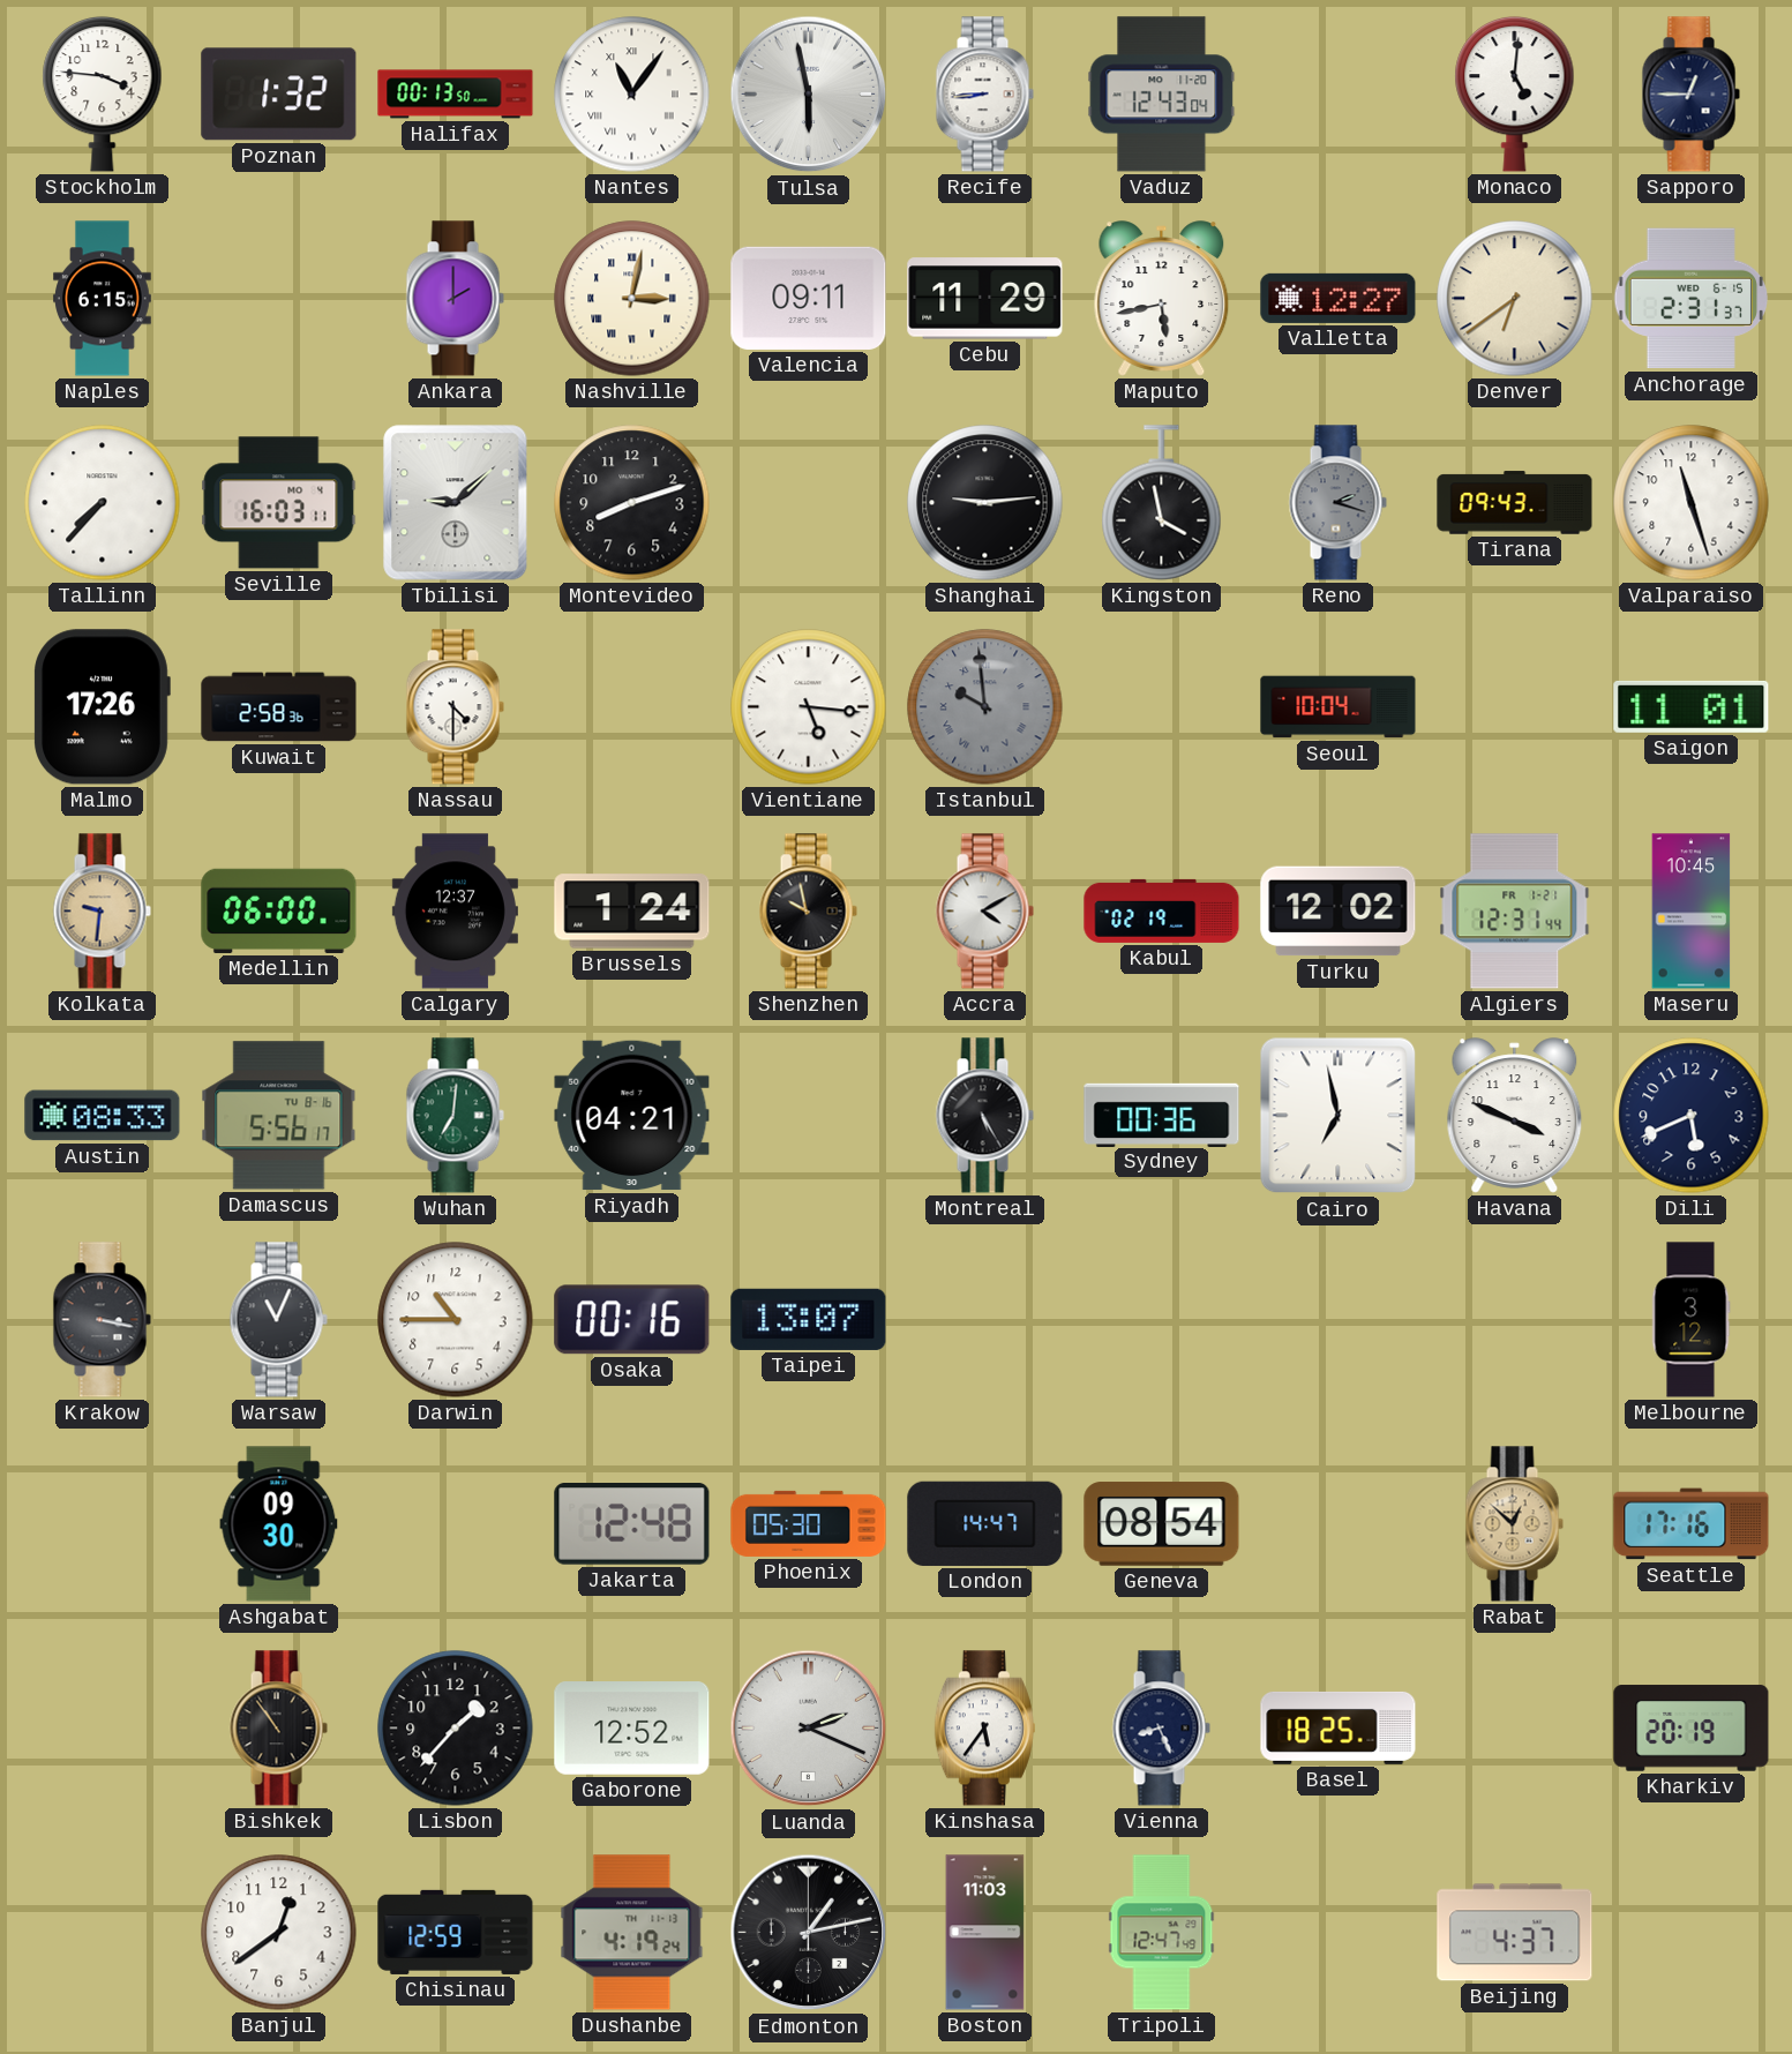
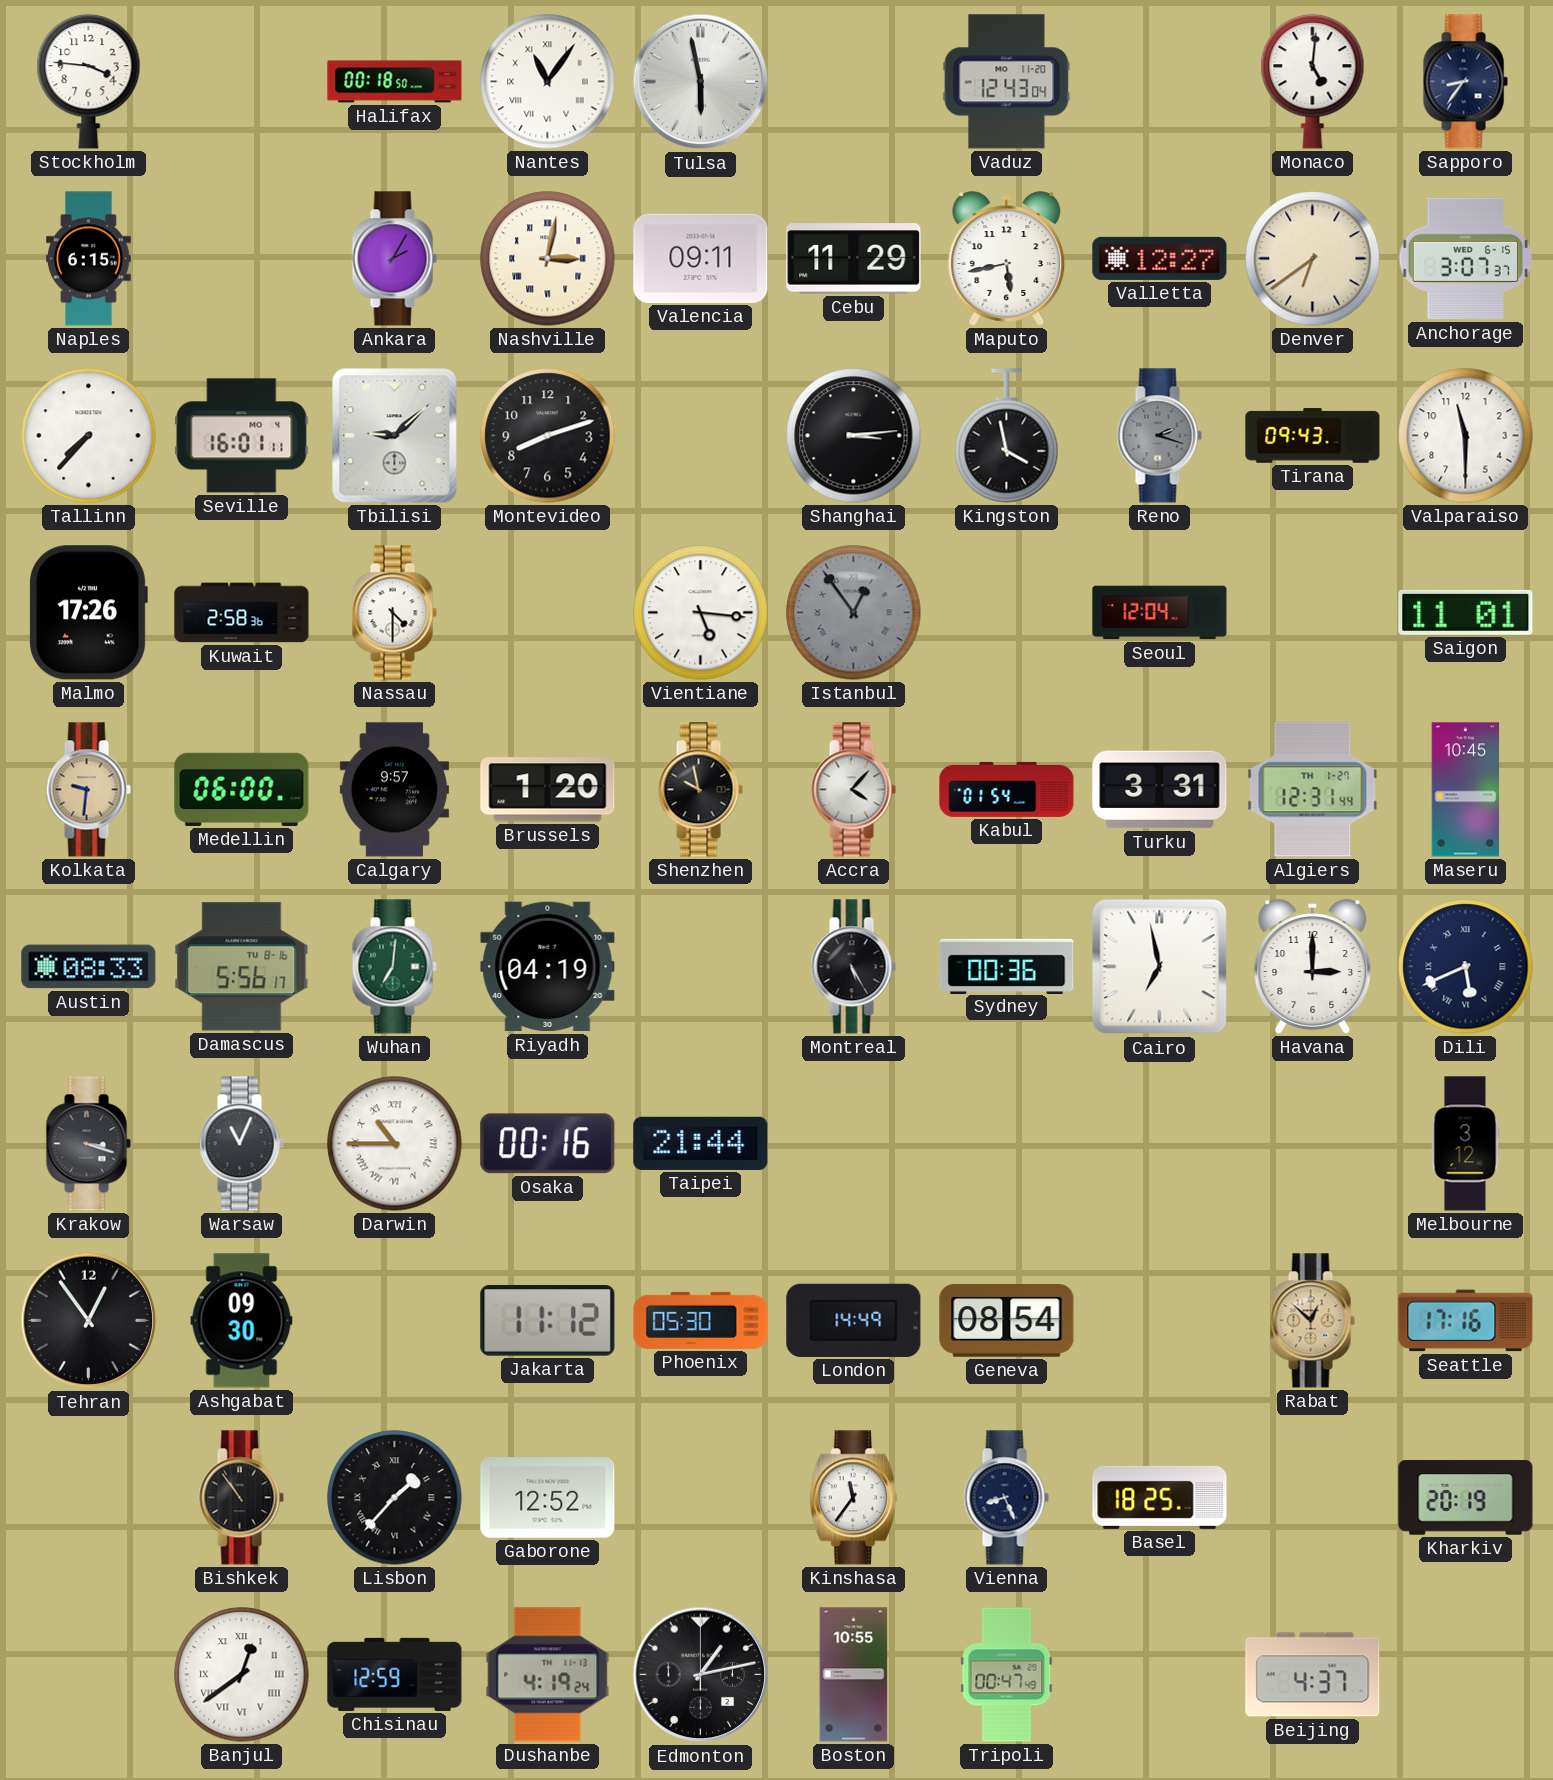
Poznan: 1:32 -> none
Halifax: 00:13 -> 00:18
Recife: 8:44 -> none
Sapporo: 12:45 -> 8:36
Ankara: 2:00 -> 2:05
Anchorage: 2:31 -> 3:07
Seville: 16:03 -> 16:01
Shanghai: 9:14 -> 3:14
Valparaiso: 11:27 -> 11:30
Istanbul: 9:59 -> 12:54
Seoul: 10:04 -> 12:04
Calgary: 12:37 -> 9:57
Brussels: 1:24 -> 1:20
Accra: 4:10 -> 4:07
Kabul: 02:19 -> 01:54
Turku: 12:02 -> 3:31
Algiers date: FR 1-21 -> TH 1-27
Riyadh: 04:21 -> 04:19
Havana: 3:49 -> 3:00
Dili numerals: Arabic -> Roman
Krakow: 3:17 -> 3:18
Darwin numerals: Arabic -> Roman
Taipei: 13:07 -> 21:44
Tehran: none -> 12:54
Jakarta: 12:48 -> 11:12
London: 14:47 -> 14:49
Lisbon numerals: Arabic -> Roman
Luanda: 2:19 -> none
Kinshasa: 5:36 -> 11:36
Banjul numerals: Arabic -> Roman
Boston: 11:03 -> 10:55
Tripoli: 12:47 -> 00:47
